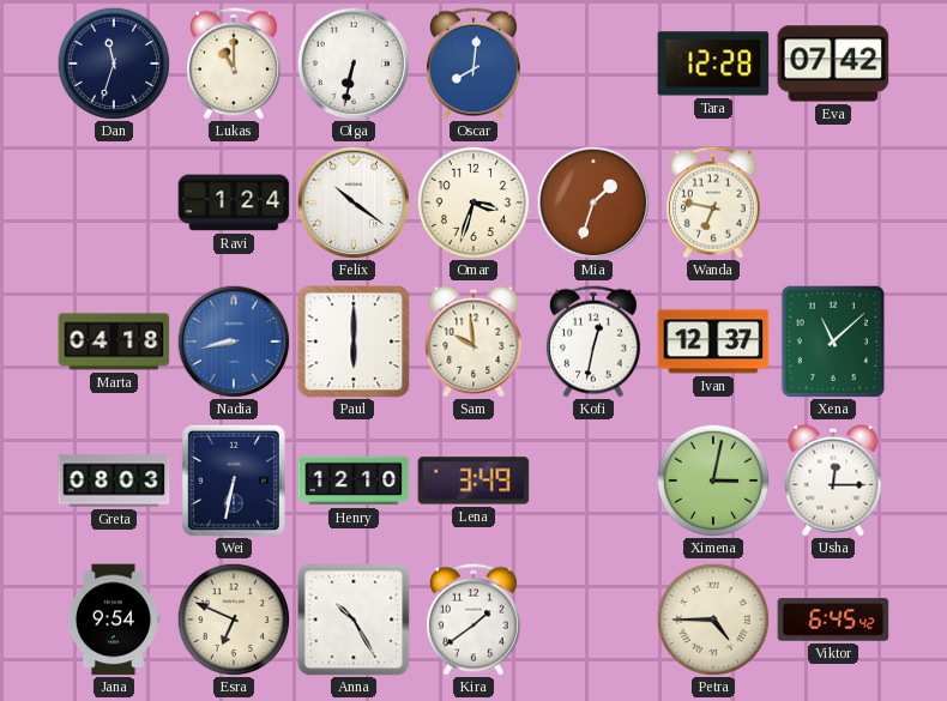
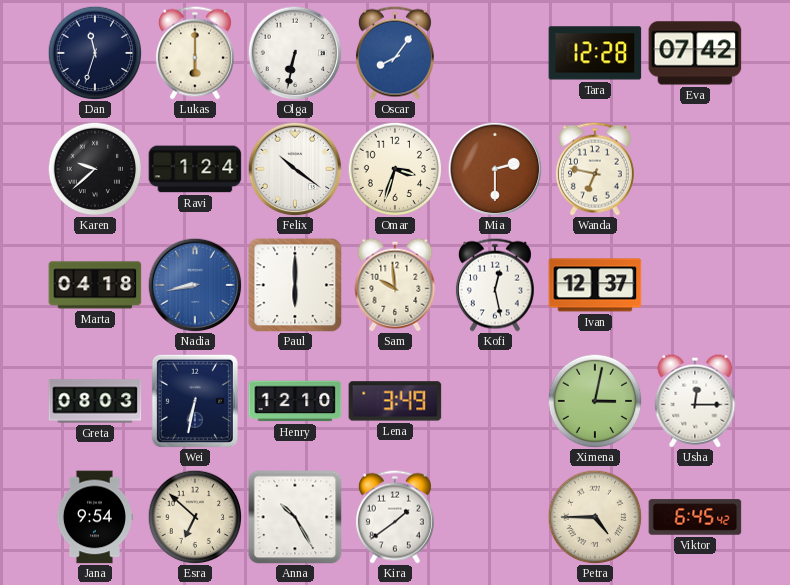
Lukas: 11:00 -> 6:00
Oscar: 8:01 -> 8:06
Karen: none -> 9:38
Mia: 1:33 -> 2:30
Kofi: 12:32 -> 12:28
Xena: 11:08 -> none
Esra: 6:49 -> 6:52
